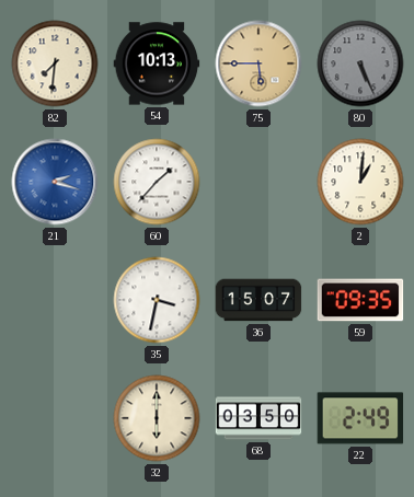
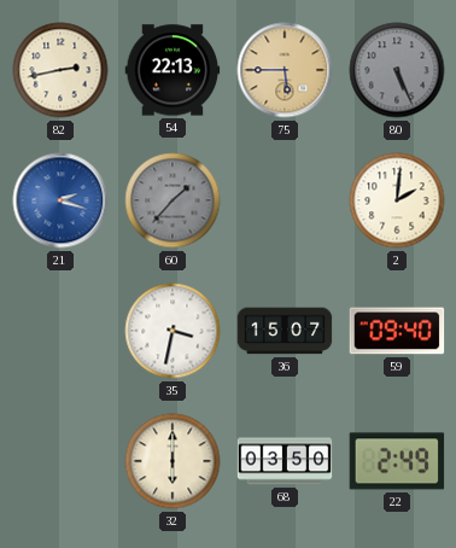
82: 7:31 -> 2:43
54: 10:13 -> 22:13
60 dial: white -> grey
2: 1:01 -> 2:01
59: 09:35 -> 09:40
